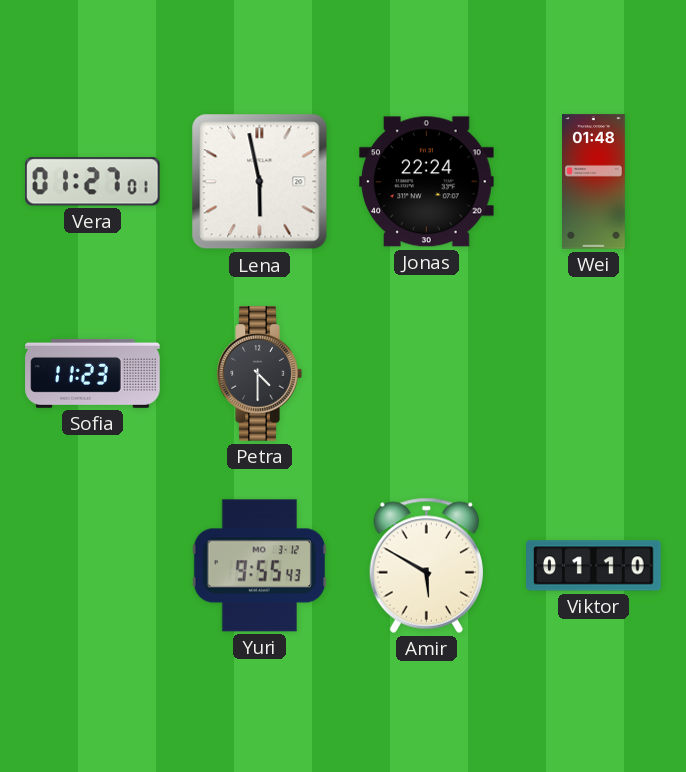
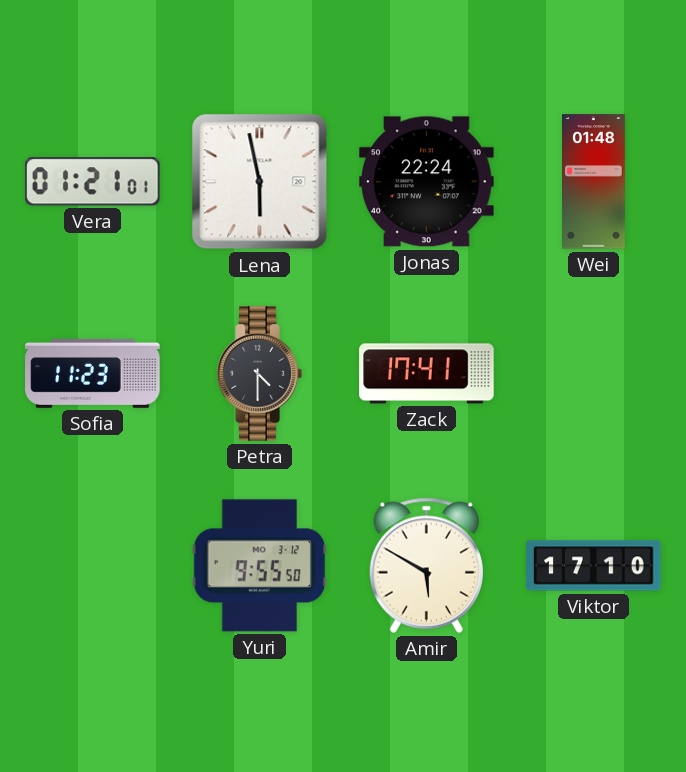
Vera: 01:27 -> 01:21
Zack: none -> 17:41
Yuri: 9:55:43 -> 9:55:50
Viktor: 01:10 -> 17:10
